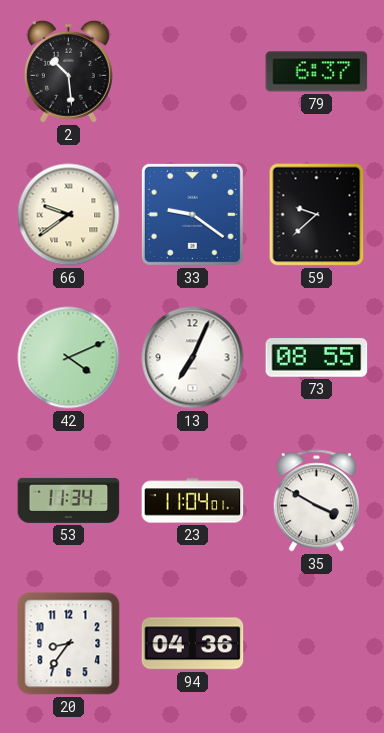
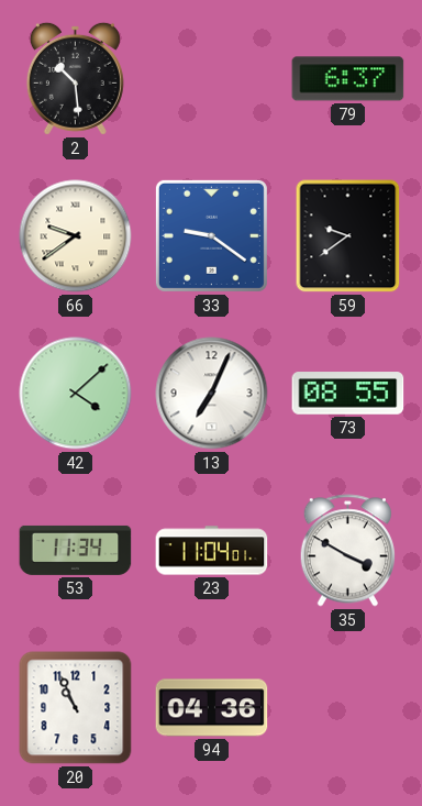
59: 9:38 -> 9:39
42: 4:11 -> 4:08
20: 8:36 -> 10:56
